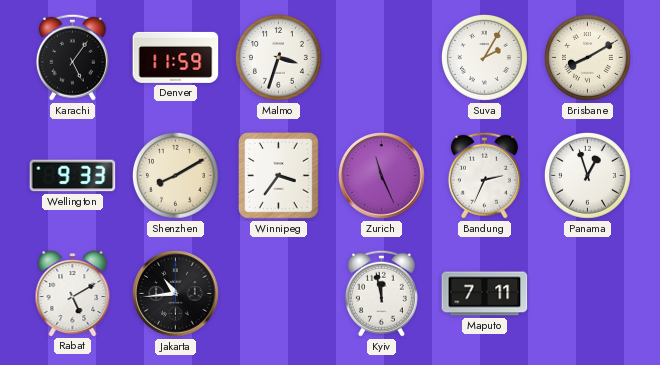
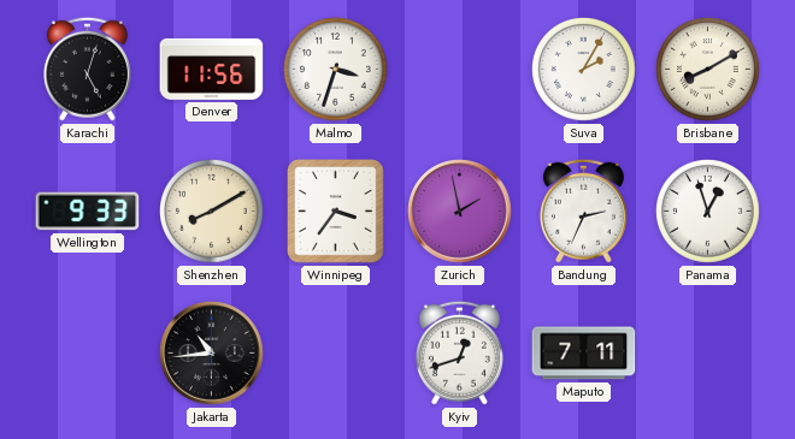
Karachi: 5:06 -> 5:03
Denver: 11:59 -> 11:56
Zurich: 11:26 -> 1:58
Rabat: 5:10 -> none
Kyiv: 11:58 -> 12:42
